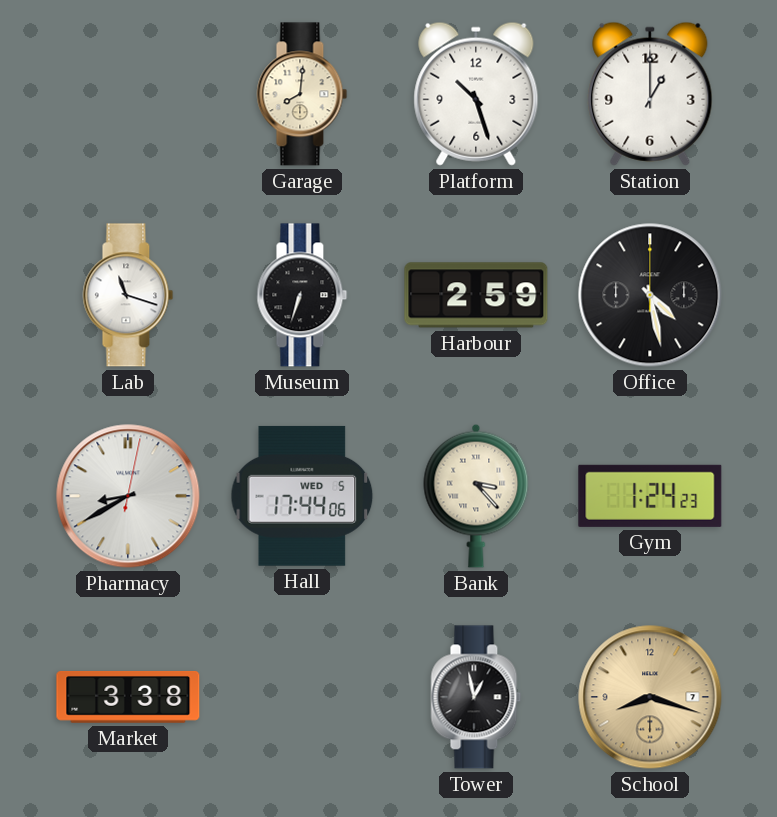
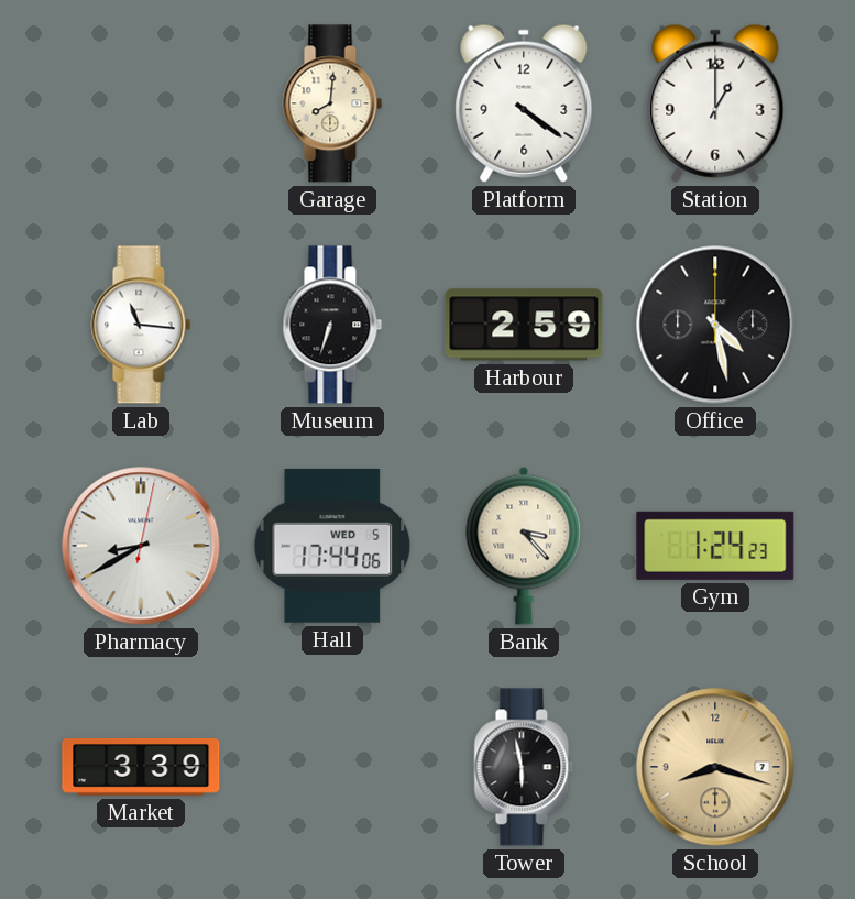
Platform: 10:27 -> 4:21
Lab: 11:18 -> 11:16
Market: 3:38 -> 3:39
Tower: 12:58 -> 5:58
